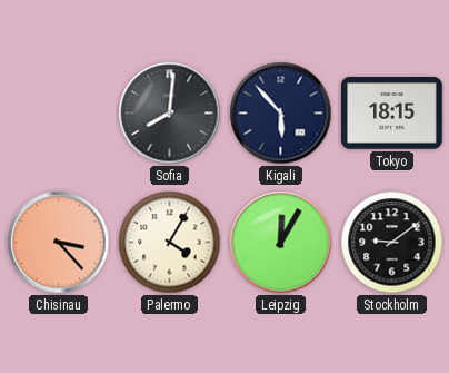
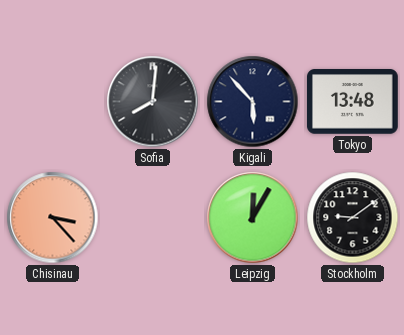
Tokyo: 18:15 -> 13:48
Palermo: 4:05 -> none
